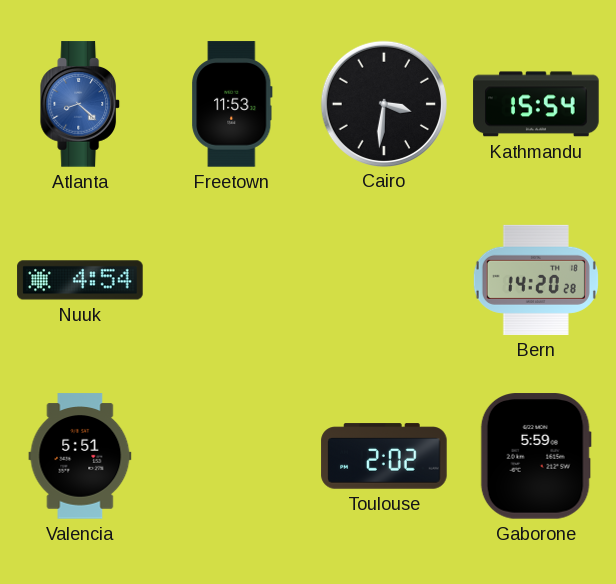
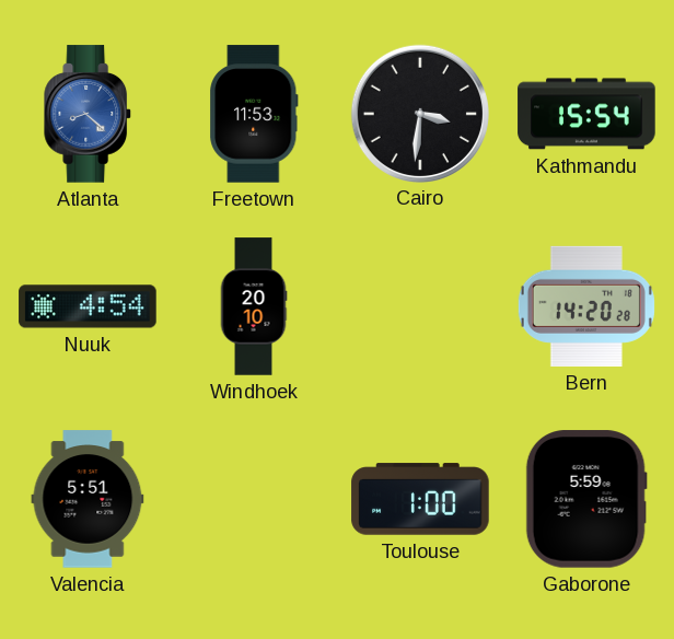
Windhoek: none -> 20:10
Toulouse: 2:02 -> 1:00
